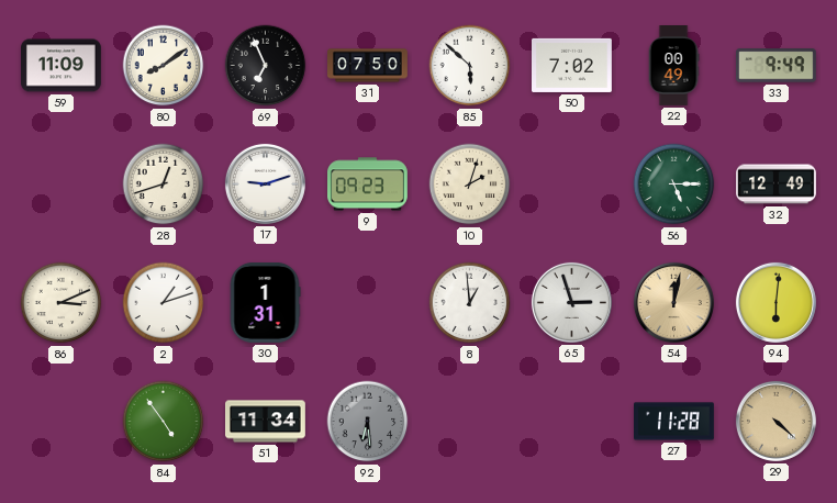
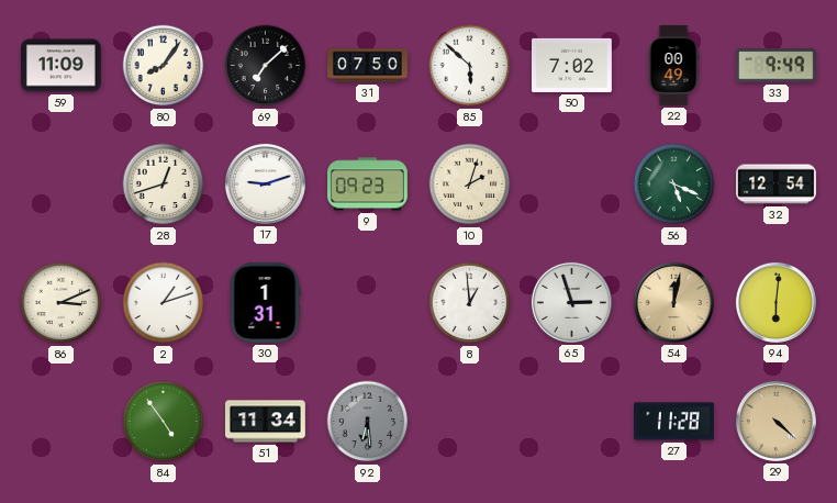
80: 8:09 -> 8:06
69: 6:56 -> 7:08
56: 5:15 -> 5:19
32: 12:49 -> 12:54
